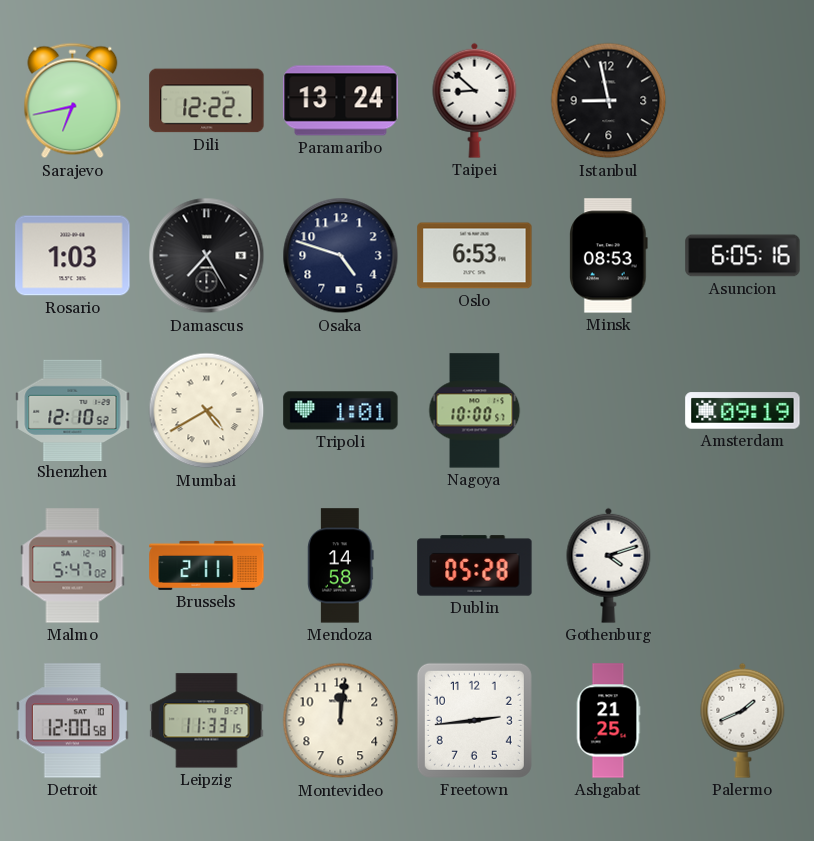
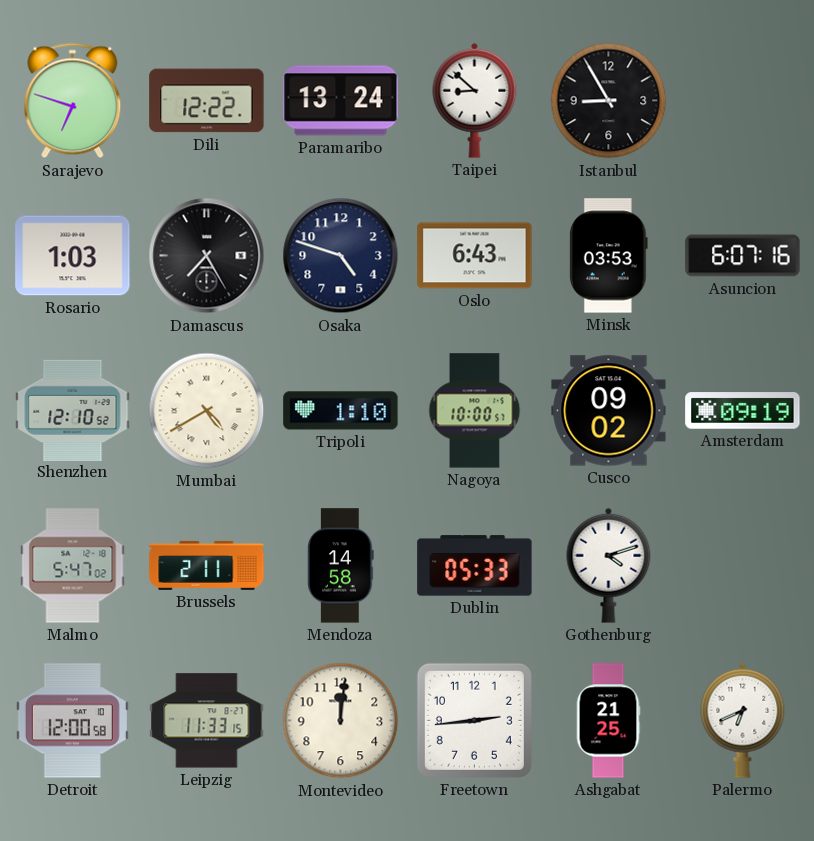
Sarajevo: 6:43 -> 6:48
Istanbul: 8:58 -> 8:55
Oslo: 6:53 -> 6:43
Minsk: 08:53 -> 03:53
Asuncion: 6:05 -> 6:07
Tripoli: 1:01 -> 1:10
Cusco: none -> 09:02
Dublin: 05:28 -> 05:33
Palermo: 1:41 -> 6:41
